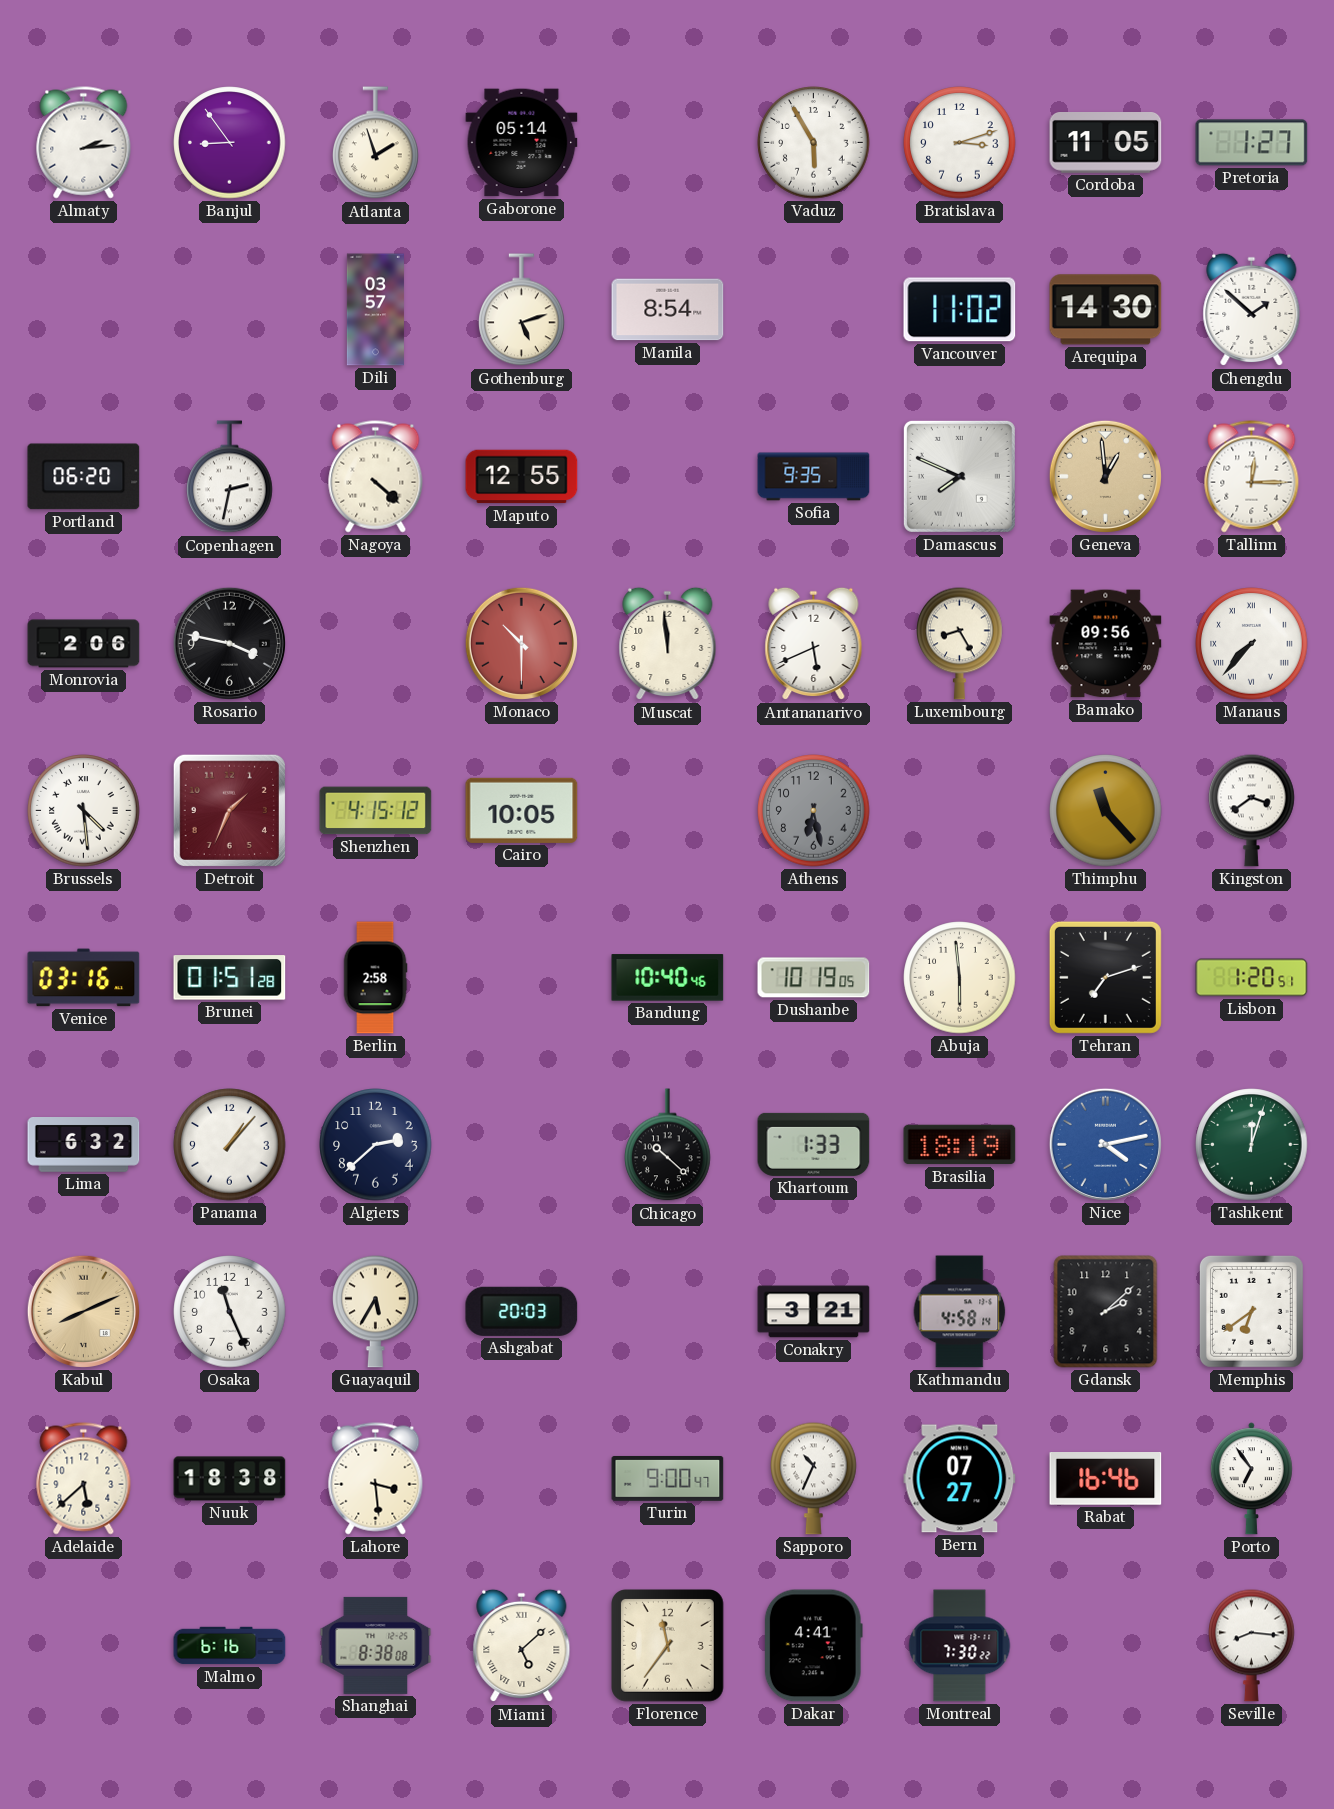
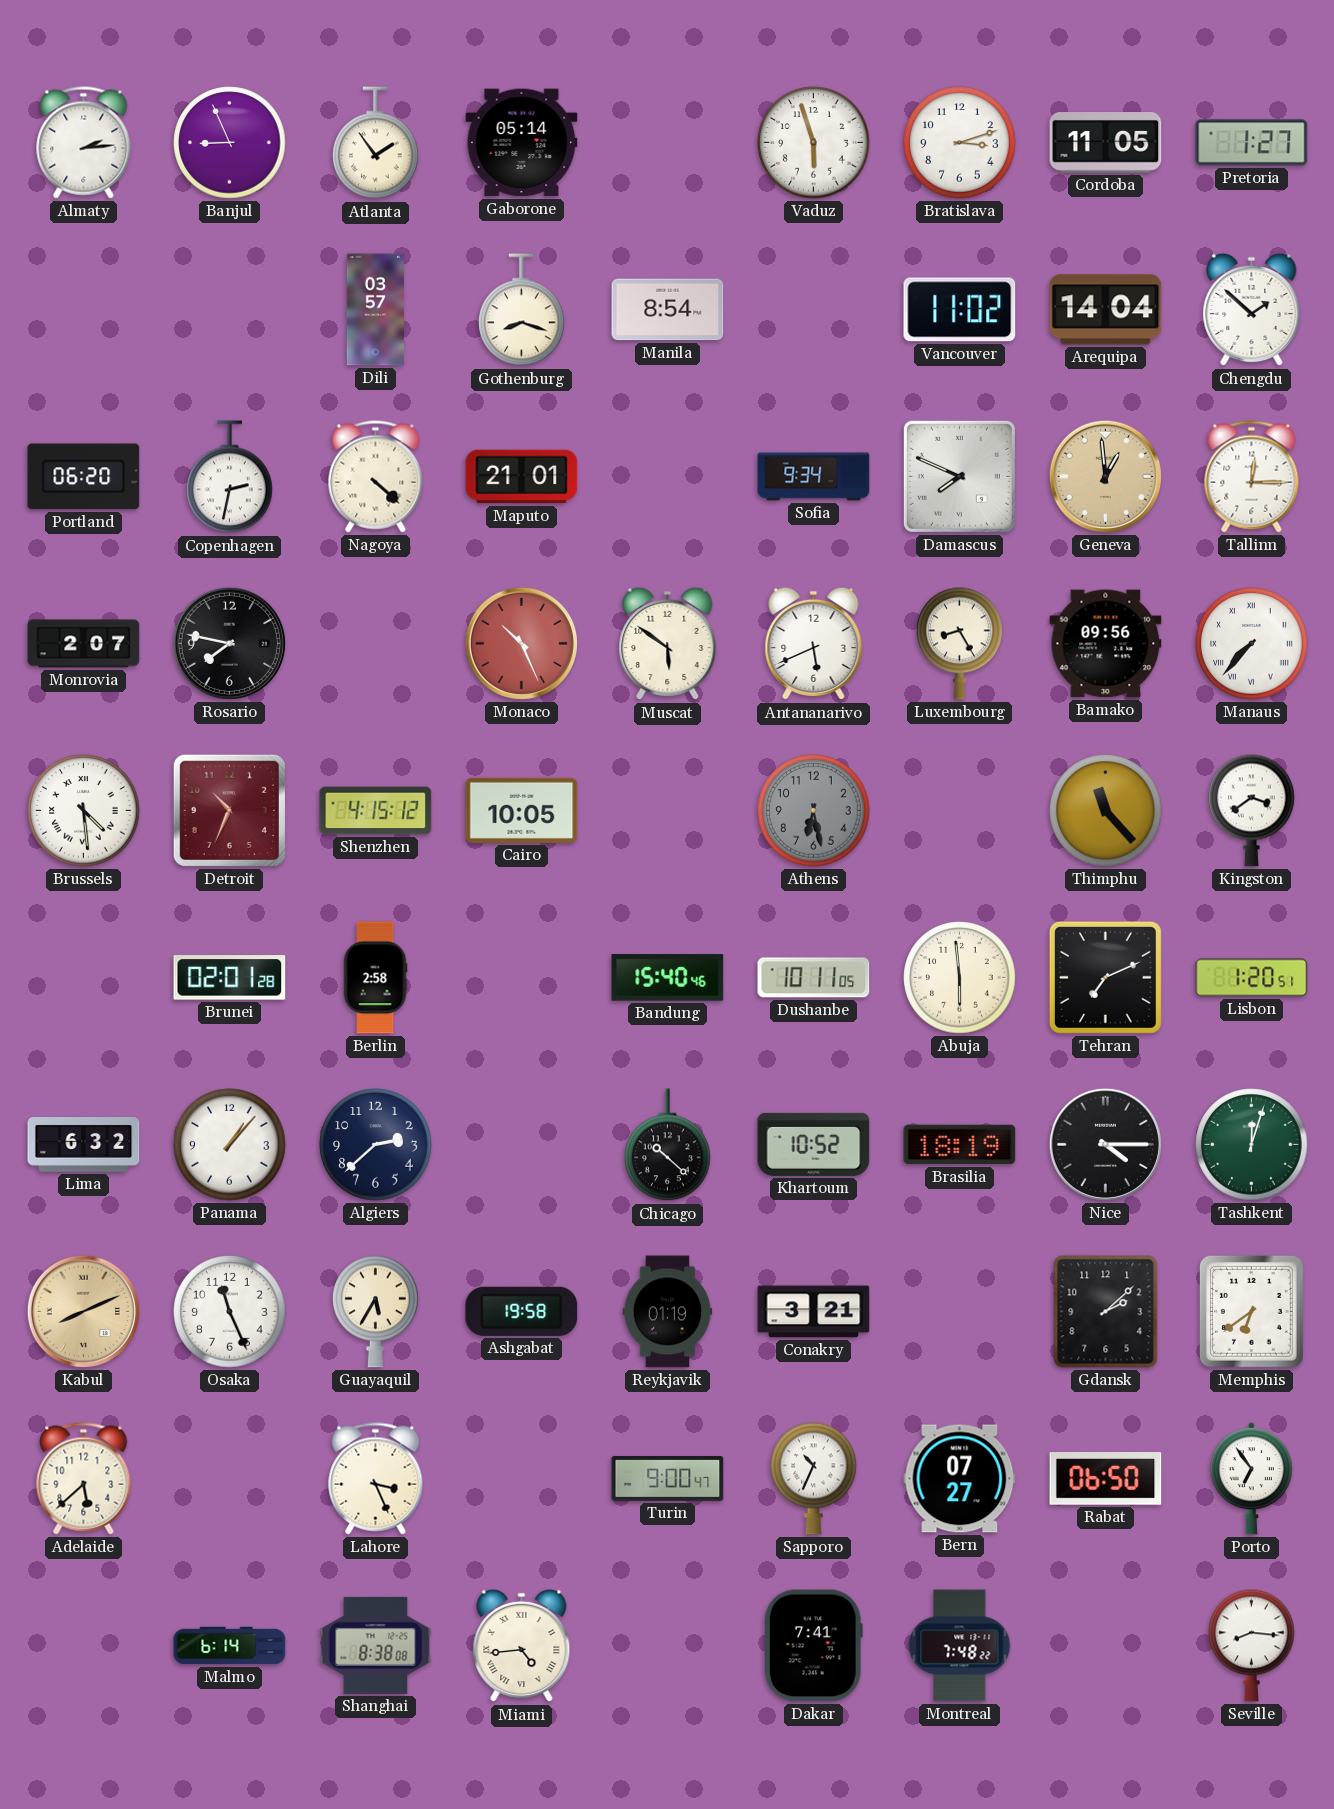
Banjul: 8:54 -> 8:56
Atlanta: 1:57 -> 1:54
Vaduz: 5:55 -> 5:57
Gothenburg: 5:12 -> 8:18
Arequipa: 14:30 -> 14:04
Maputo: 12:55 -> 21:01
Sofia: 9:35 -> 9:34
Monrovia: 2:06 -> 2:07
Rosario: 3:47 -> 7:47
Monaco: 10:30 -> 10:26
Muscat: 11:59 -> 5:51
Detroit: 1:34 -> 10:34
Venice: 03:16 -> none
Brunei: 01:51 -> 02:01
Bandung: 10:40 -> 15:40
Dushanbe: 10:19 -> 10:11
Tehran: 7:12 -> 7:11
Khartoum: 1:33 -> 10:52
Nice: 4:13 -> 4:15
Nice dial: blue -> black
Ashgabat: 20:03 -> 19:58
Reykjavik: none -> 01:19
Kathmandu: 4:58 -> none
Nuuk: 18:38 -> none
Lahore: 3:29 -> 3:26
Rabat: 16:46 -> 06:50
Malmo: 6:16 -> 6:14
Miami: 5:08 -> 4:44
Florence: 11:36 -> none
Dakar: 4:41 -> 7:41
Montreal: 7:30 -> 7:48
